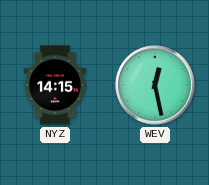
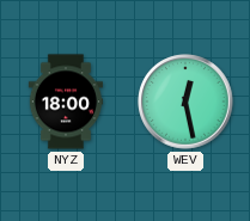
NYZ: 14:15 -> 18:00
